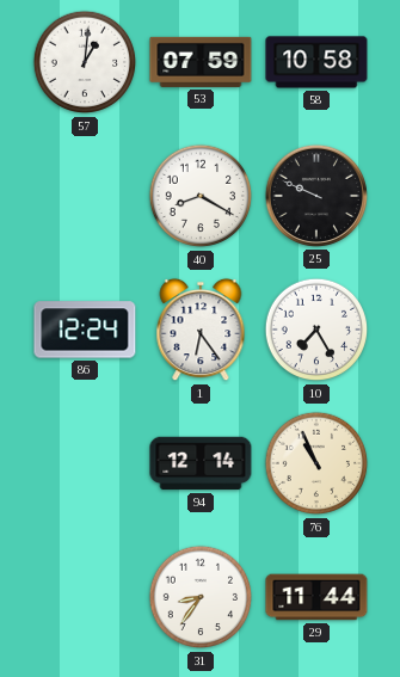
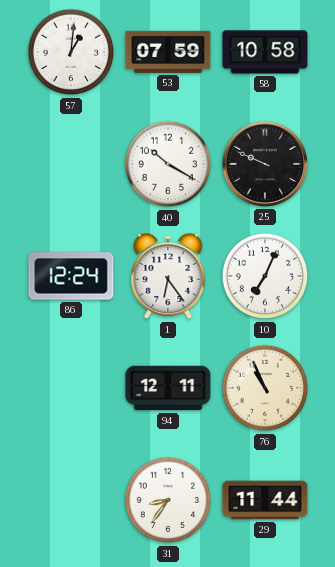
40: 8:20 -> 10:20
10: 7:25 -> 7:04
94: 12:14 -> 12:11
